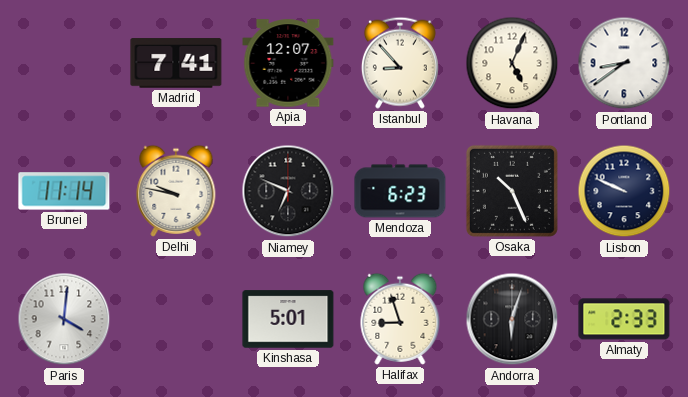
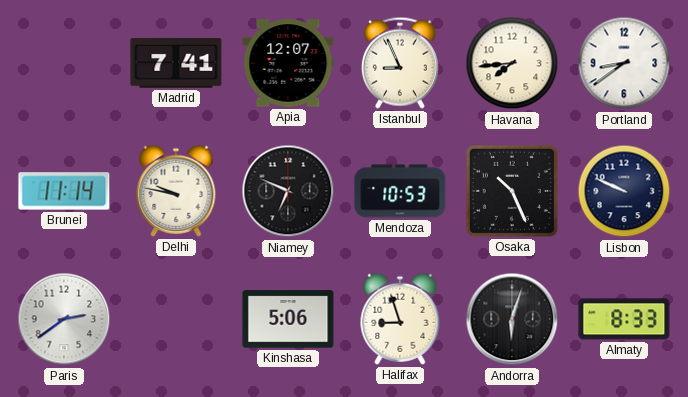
Istanbul: 8:53 -> 8:56
Havana: 5:04 -> 7:44
Mendoza: 6:23 -> 10:53
Paris: 4:01 -> 2:39
Kinshasa: 5:01 -> 5:06
Almaty: 2:33 -> 8:33
